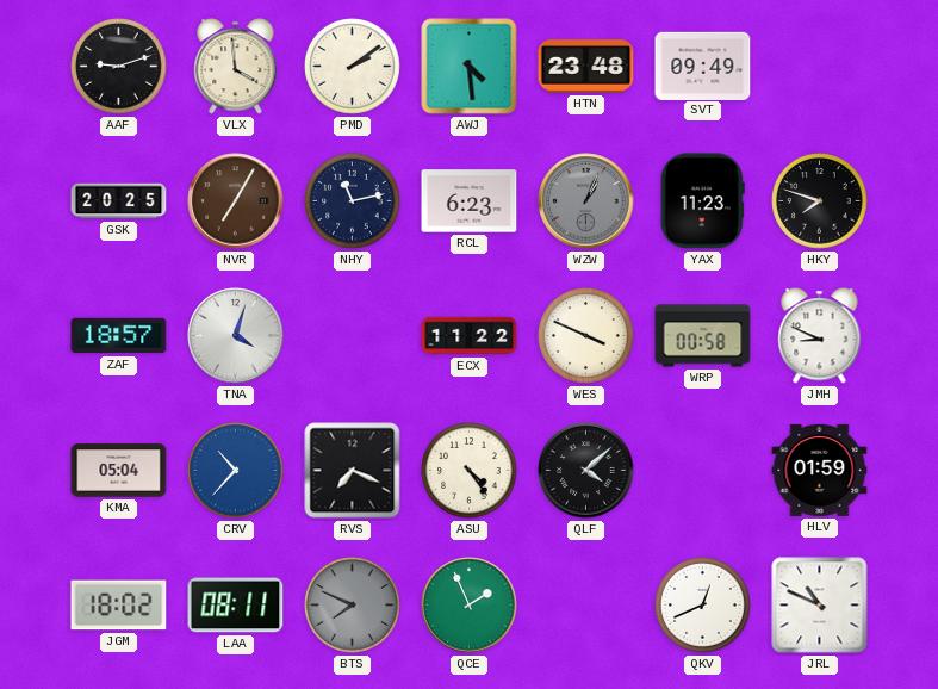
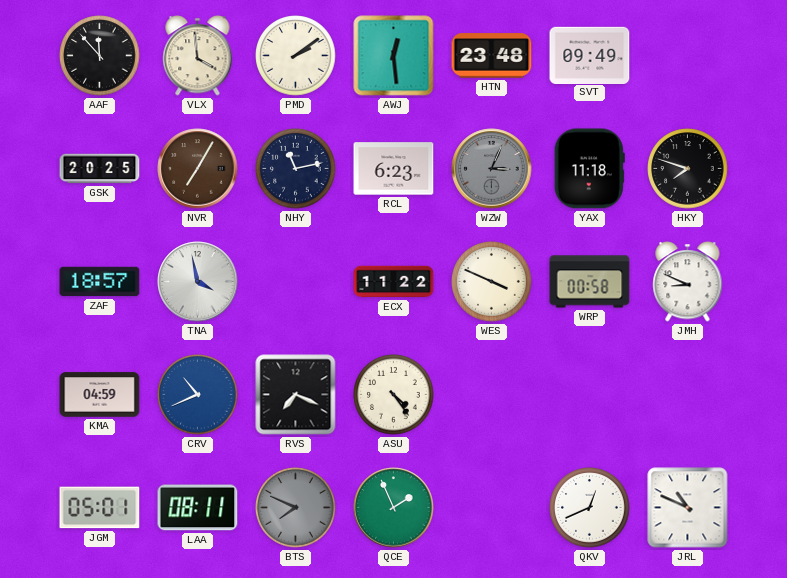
AAF: 9:12 -> 11:53
AWJ: 4:29 -> 12:29
WZW: 1:04 -> 3:04
YAX: 11:23 -> 11:18
TNA: 4:03 -> 3:58
KMA: 05:04 -> 04:59
CRV: 10:37 -> 10:41
QLF: 4:08 -> none
HLV: 01:59 -> none
JGM: 18:02 -> 05:01
